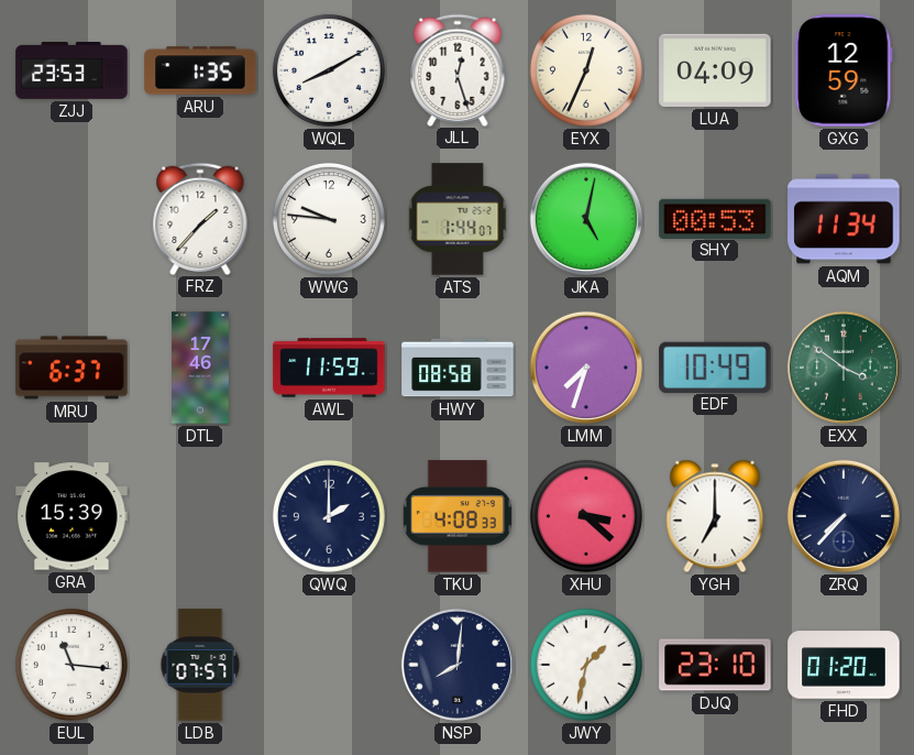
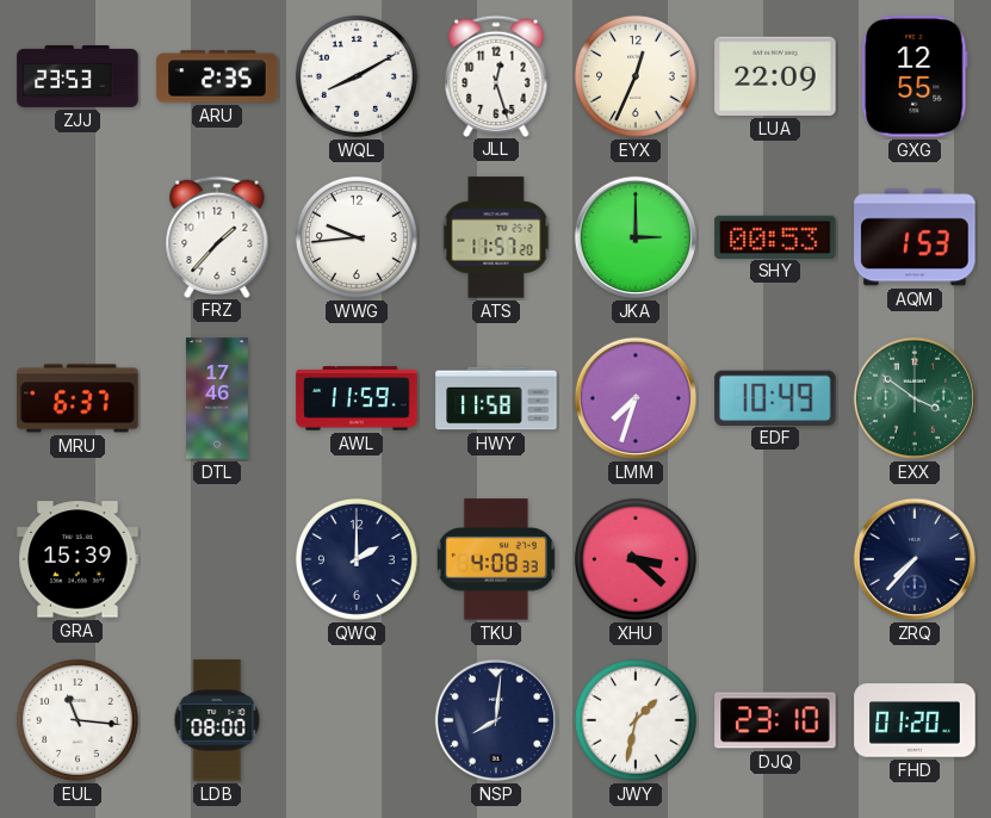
ARU: 1:35 -> 2:35
LUA: 04:09 -> 22:09
GXG: 12:59 -> 12:55
WWG: 9:46 -> 9:44
ATS: 1:44 -> 11:57
JKA: 5:02 -> 3:00
AQM: 11:34 -> 1:53
HWY: 08:58 -> 11:58
YGH: 7:00 -> none
LDB: 07:57 -> 08:00
